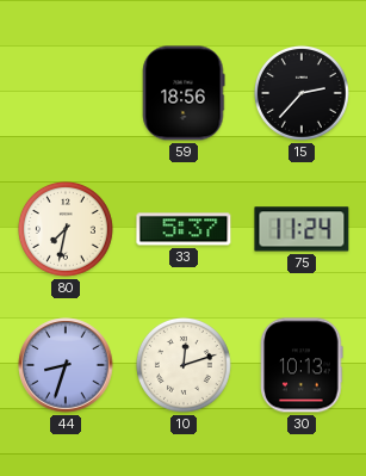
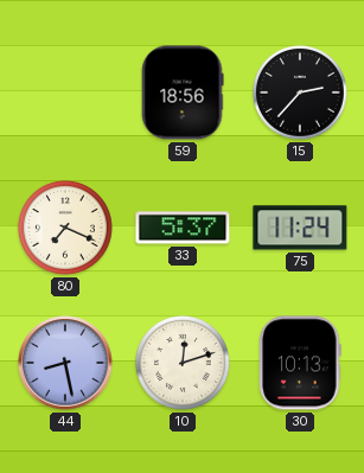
80: 7:32 -> 7:19
44: 8:33 -> 8:28
